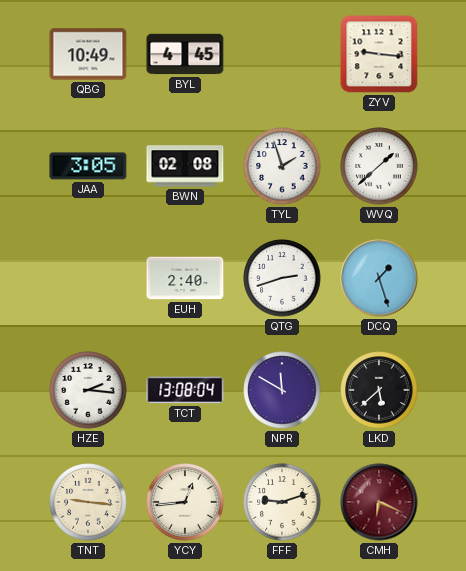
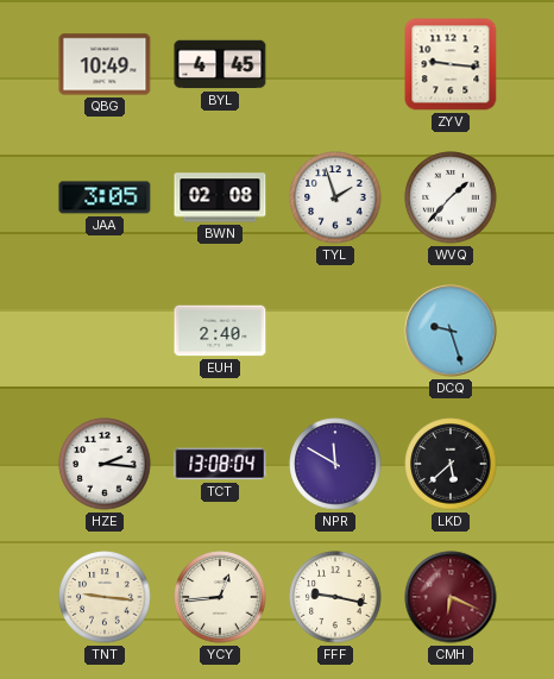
WVQ: 1:38 -> 1:37
QTG: 2:42 -> none
DCQ: 1:27 -> 9:27
FFF: 9:12 -> 9:17
